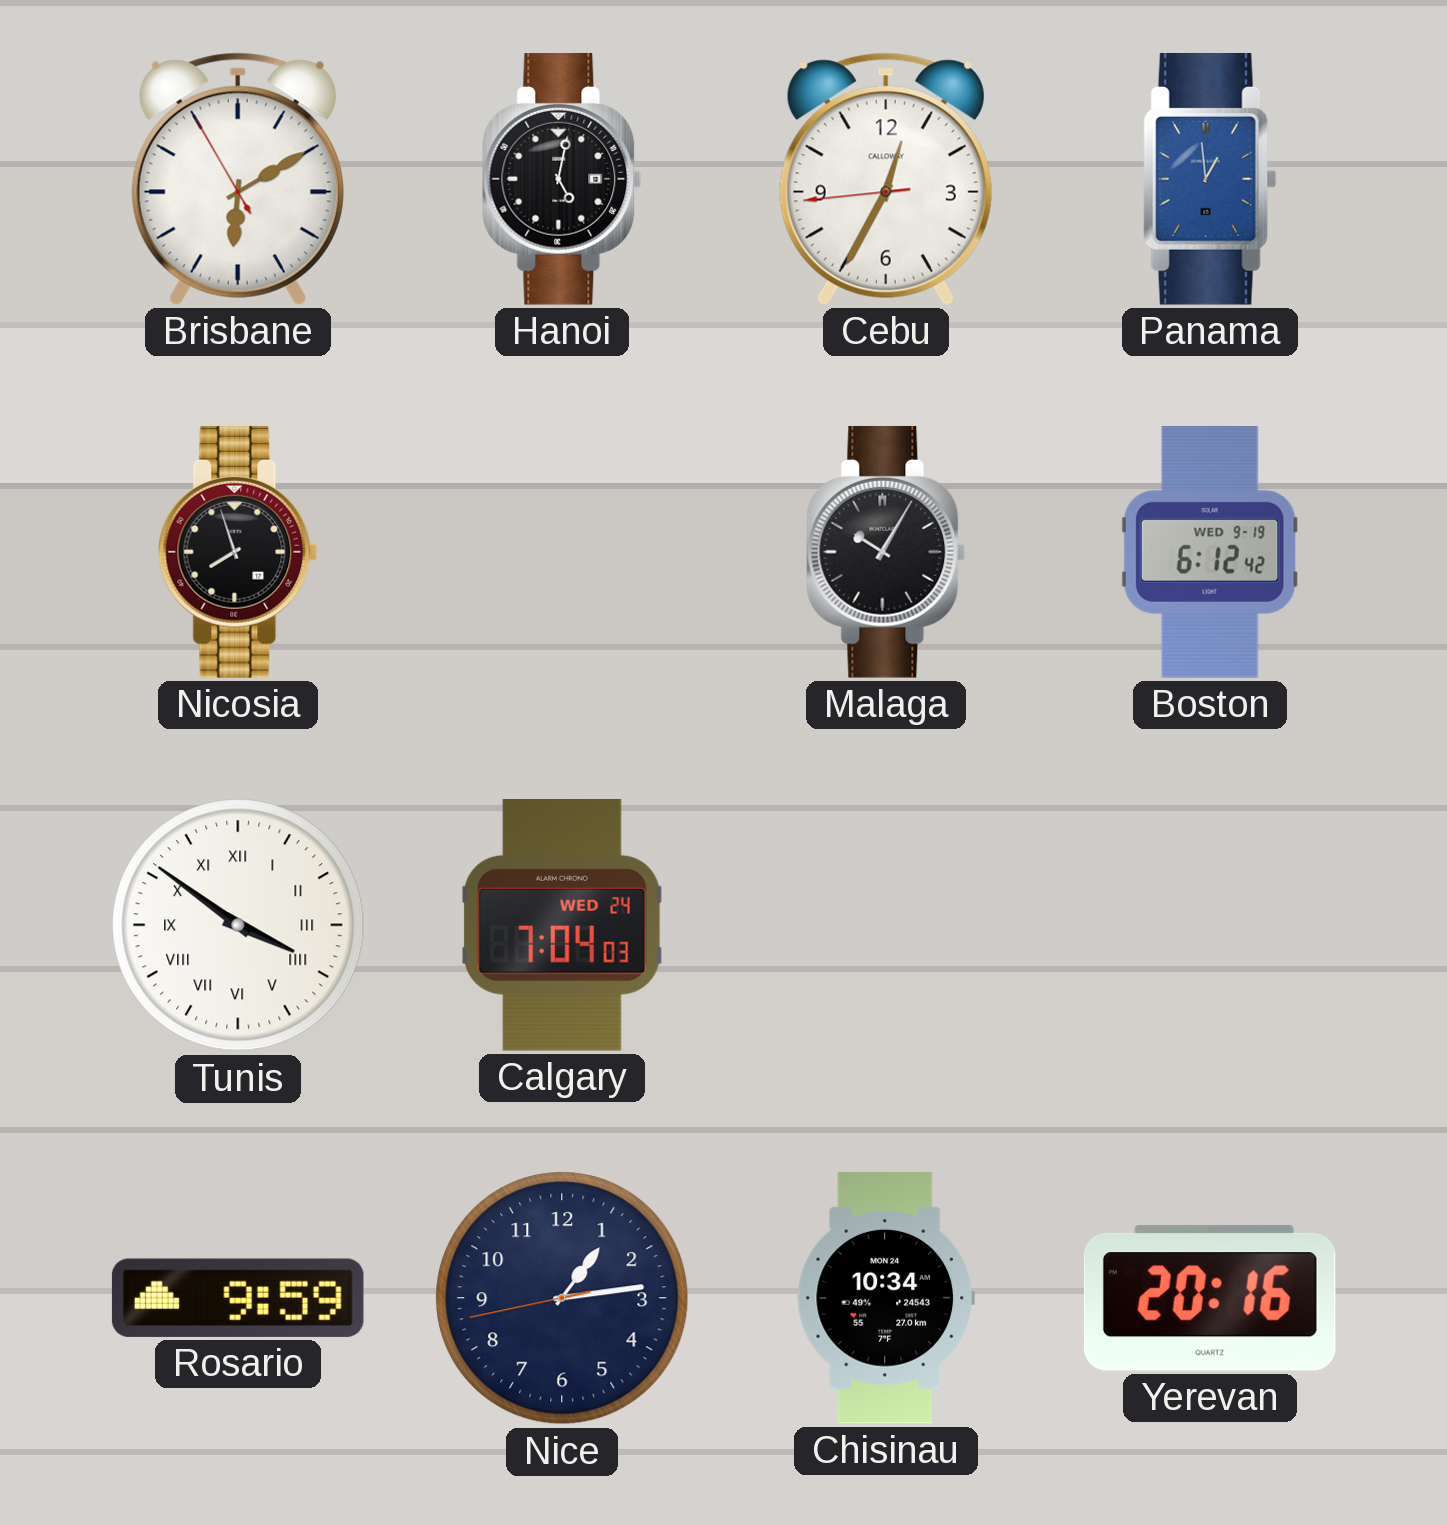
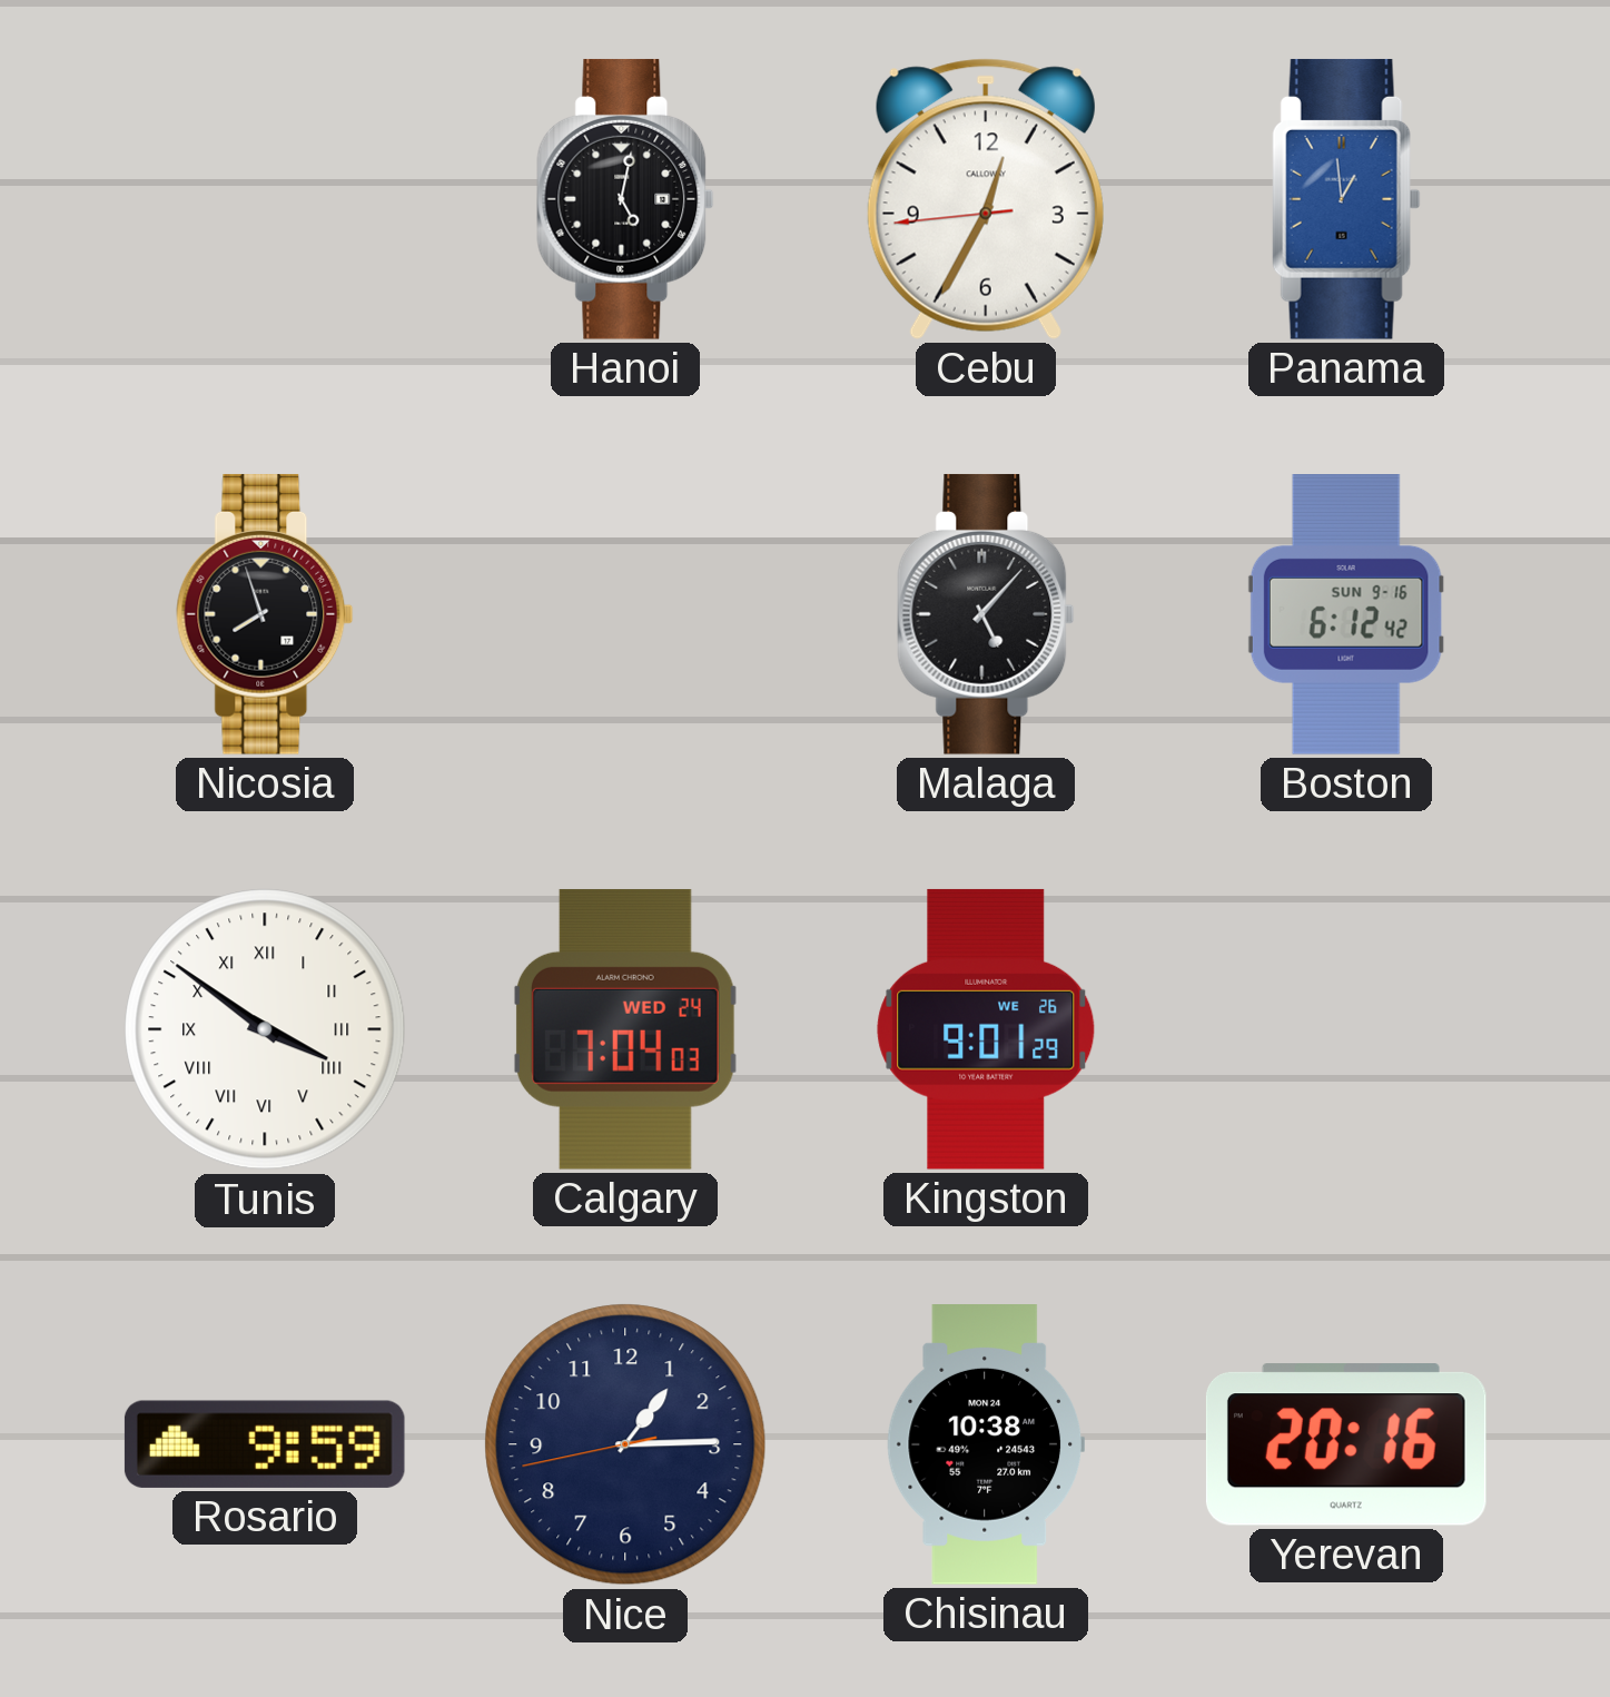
Brisbane: 6:09 -> none
Malaga: 10:05 -> 5:07
Boston date: WED 9-19 -> SUN 9-16
Kingston: none -> 9:01
Nice: 1:13 -> 1:14
Chisinau: 10:34 -> 10:38
